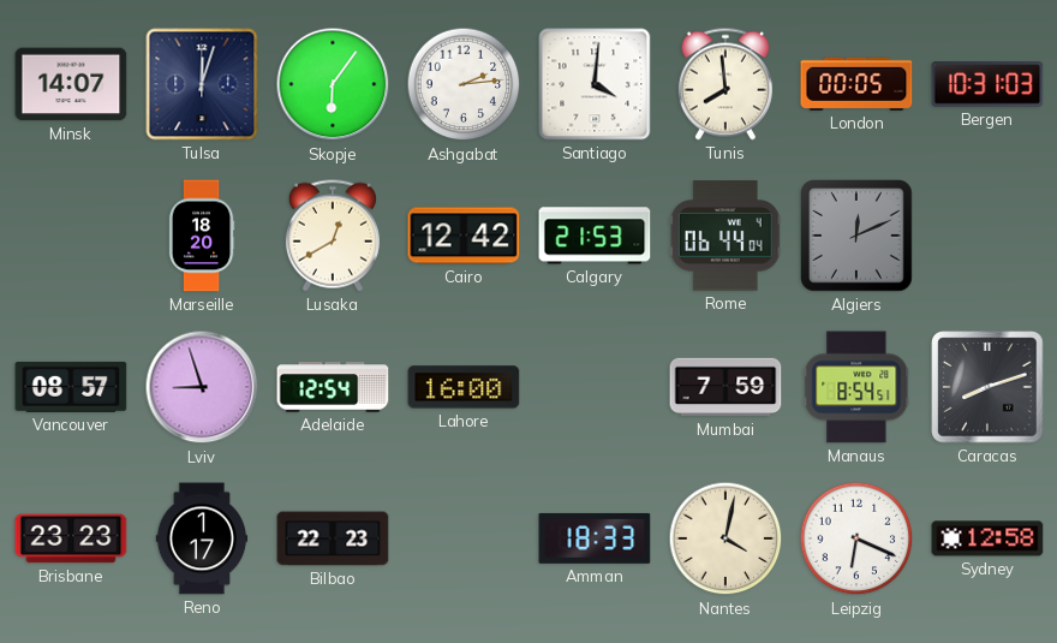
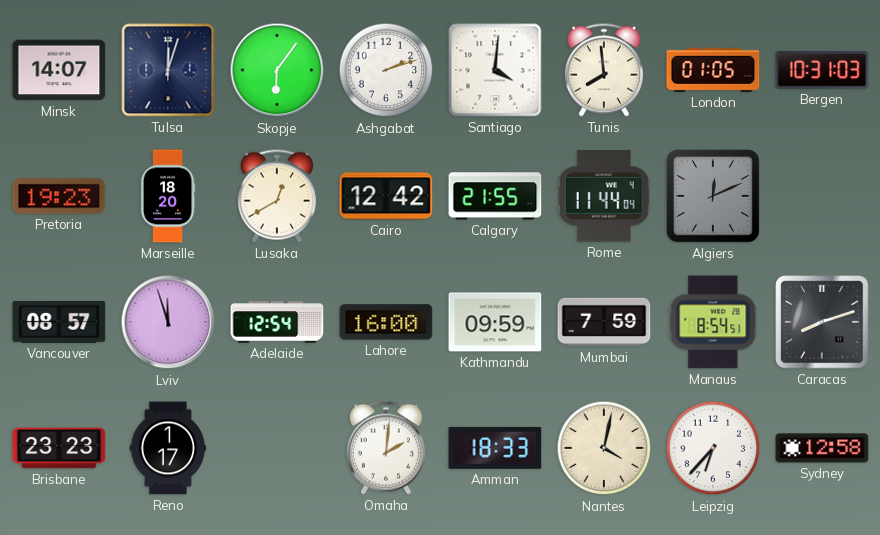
Ashgabat: 2:14 -> 2:12
London: 00:05 -> 01:05
Pretoria: none -> 19:23
Calgary: 21:53 -> 21:55
Rome: 06:44 -> 11:44
Lviv: 8:57 -> 11:57
Kathmandu: none -> 09:59
Bilbao: 22:23 -> none
Omaha: none -> 2:01
Leipzig: 6:19 -> 6:37
